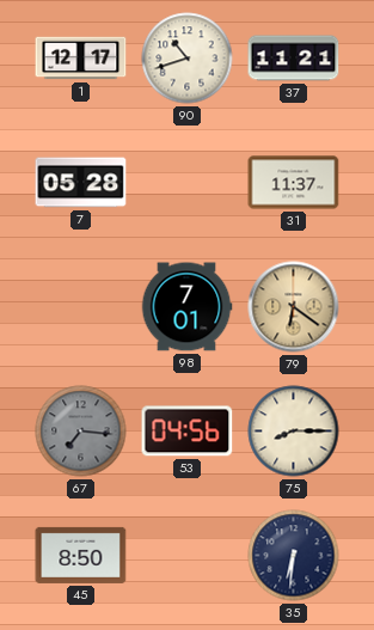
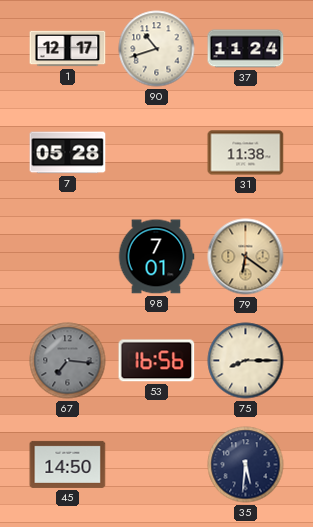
37: 11:21 -> 11:24
31: 11:37 -> 11:38
53: 04:56 -> 16:56
45: 8:50 -> 14:50
35: 6:31 -> 5:31
